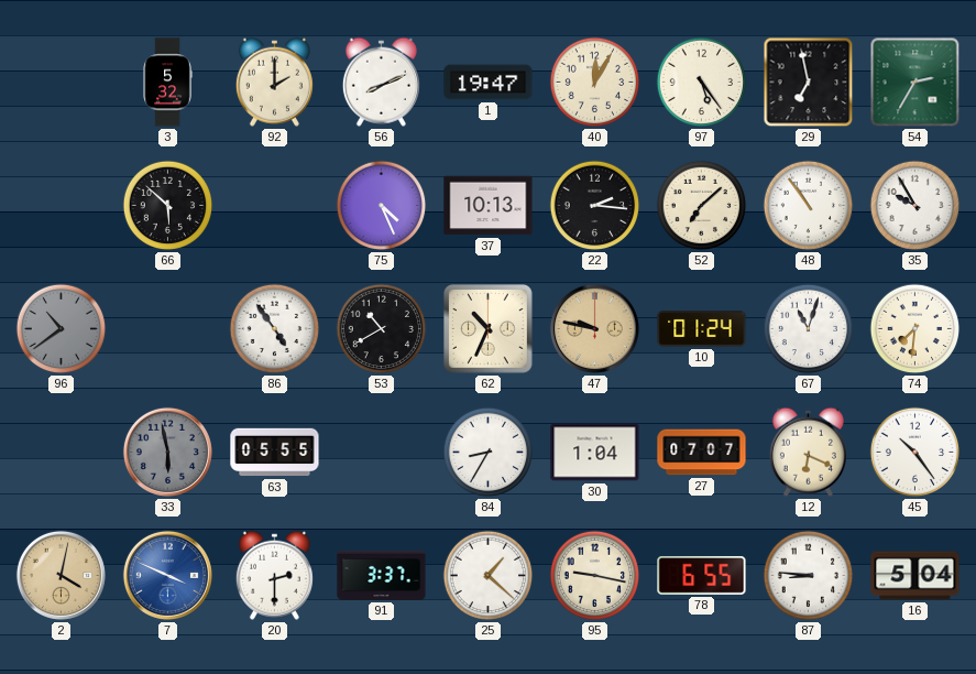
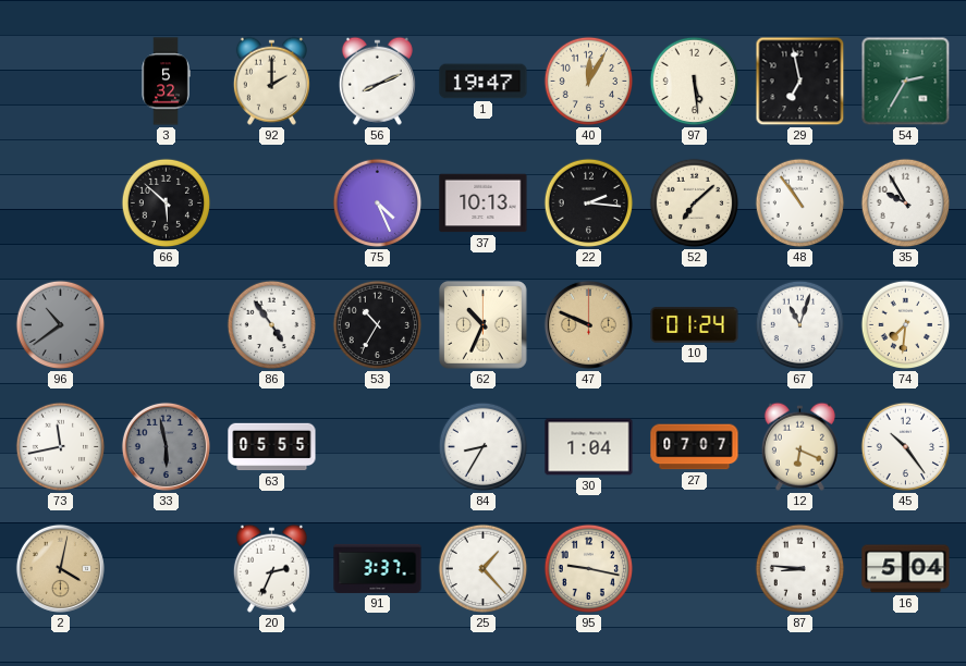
97: 5:24 -> 5:29
53: 10:40 -> 10:35
47: 9:47 -> 9:49
73: none -> 11:43
7: 3:49 -> none
20: 2:30 -> 2:34
25: 1:22 -> 1:23
78: 6:55 -> none
